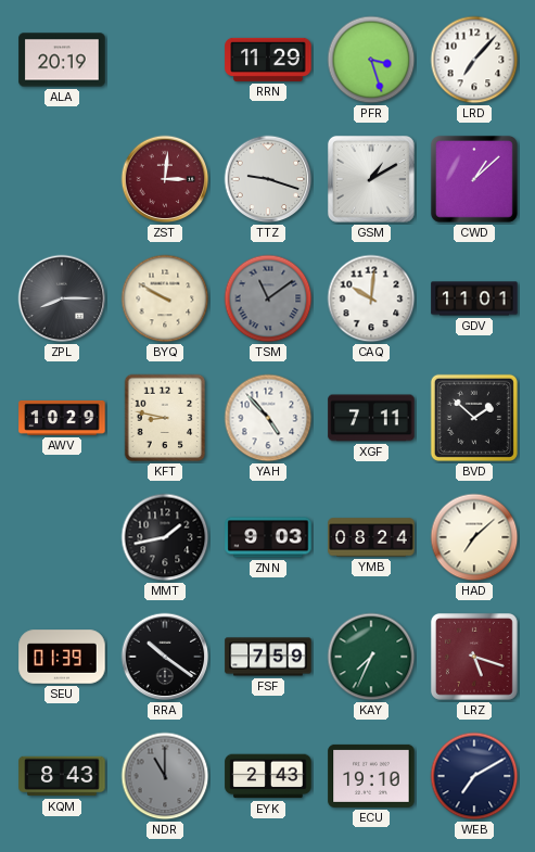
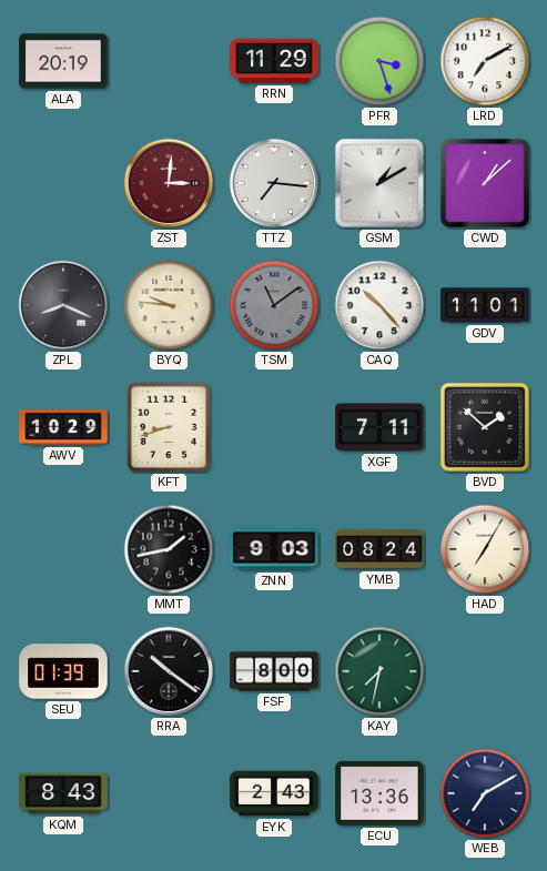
LRD: 7:07 -> 7:10
TTZ: 9:18 -> 7:16
ZPL: 8:15 -> 8:19
BYQ: 9:50 -> 9:46
CAQ: 10:01 -> 10:23
KFT: 8:47 -> 8:42
YAH: 4:53 -> none
HAD: 7:08 -> 7:05
FSF: 7:59 -> 8:00
KAY: 7:34 -> 7:32
LRZ: 5:18 -> none
NDR: 11:00 -> none
ECU: 19:10 -> 13:36
